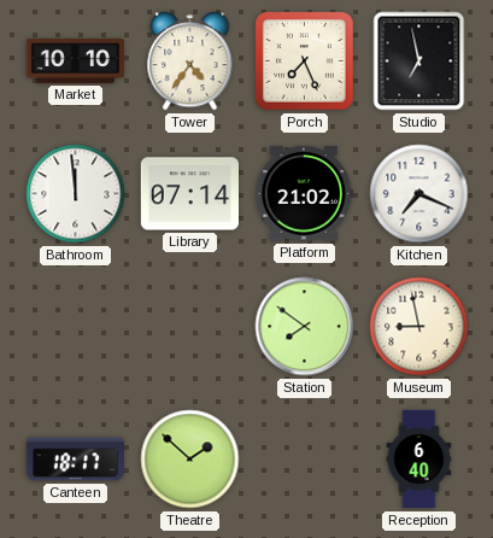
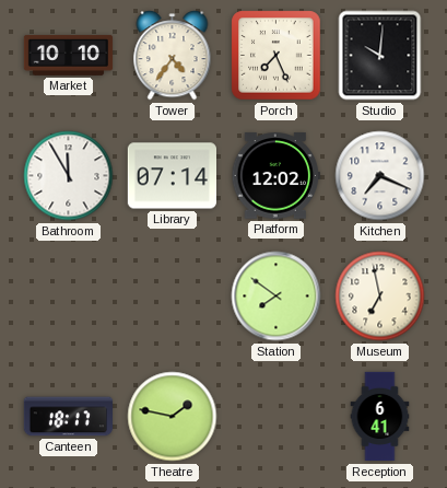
Studio: 6:58 -> 10:01
Bathroom: 11:59 -> 11:55
Platform: 21:02 -> 12:02
Museum: 8:58 -> 6:58
Theatre: 1:52 -> 1:47
Reception: 6:40 -> 6:41
